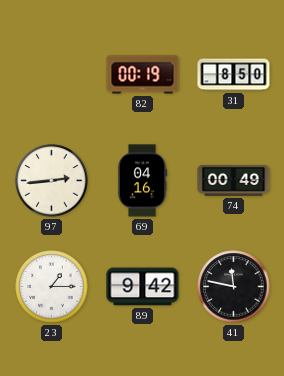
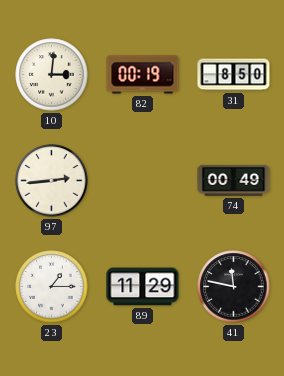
10: none -> 3:01
69: 04:16 -> none
89: 9:42 -> 11:29
